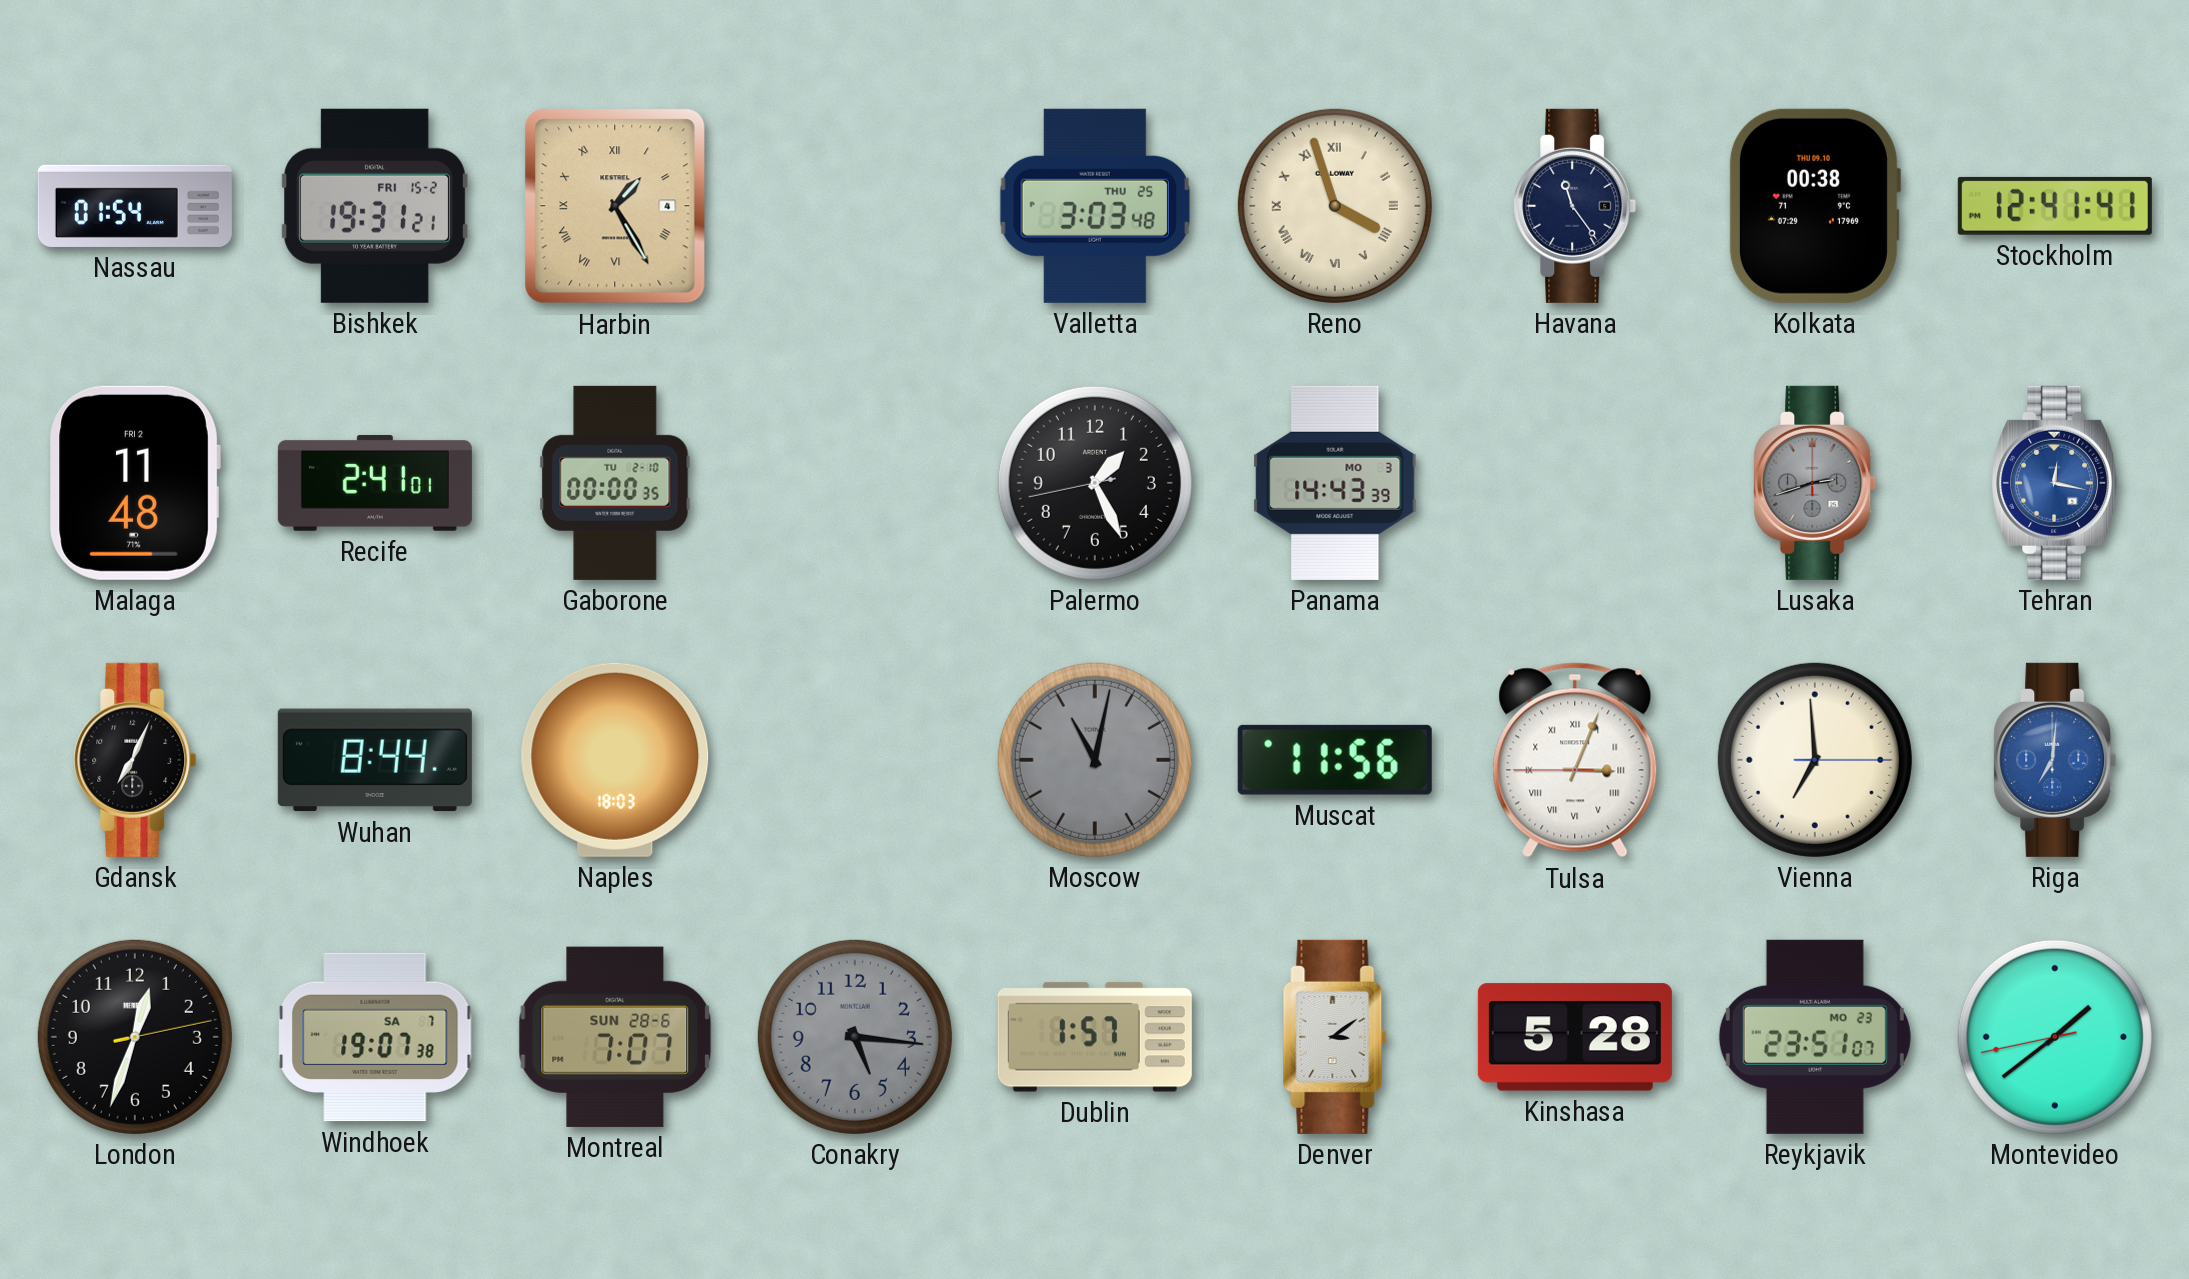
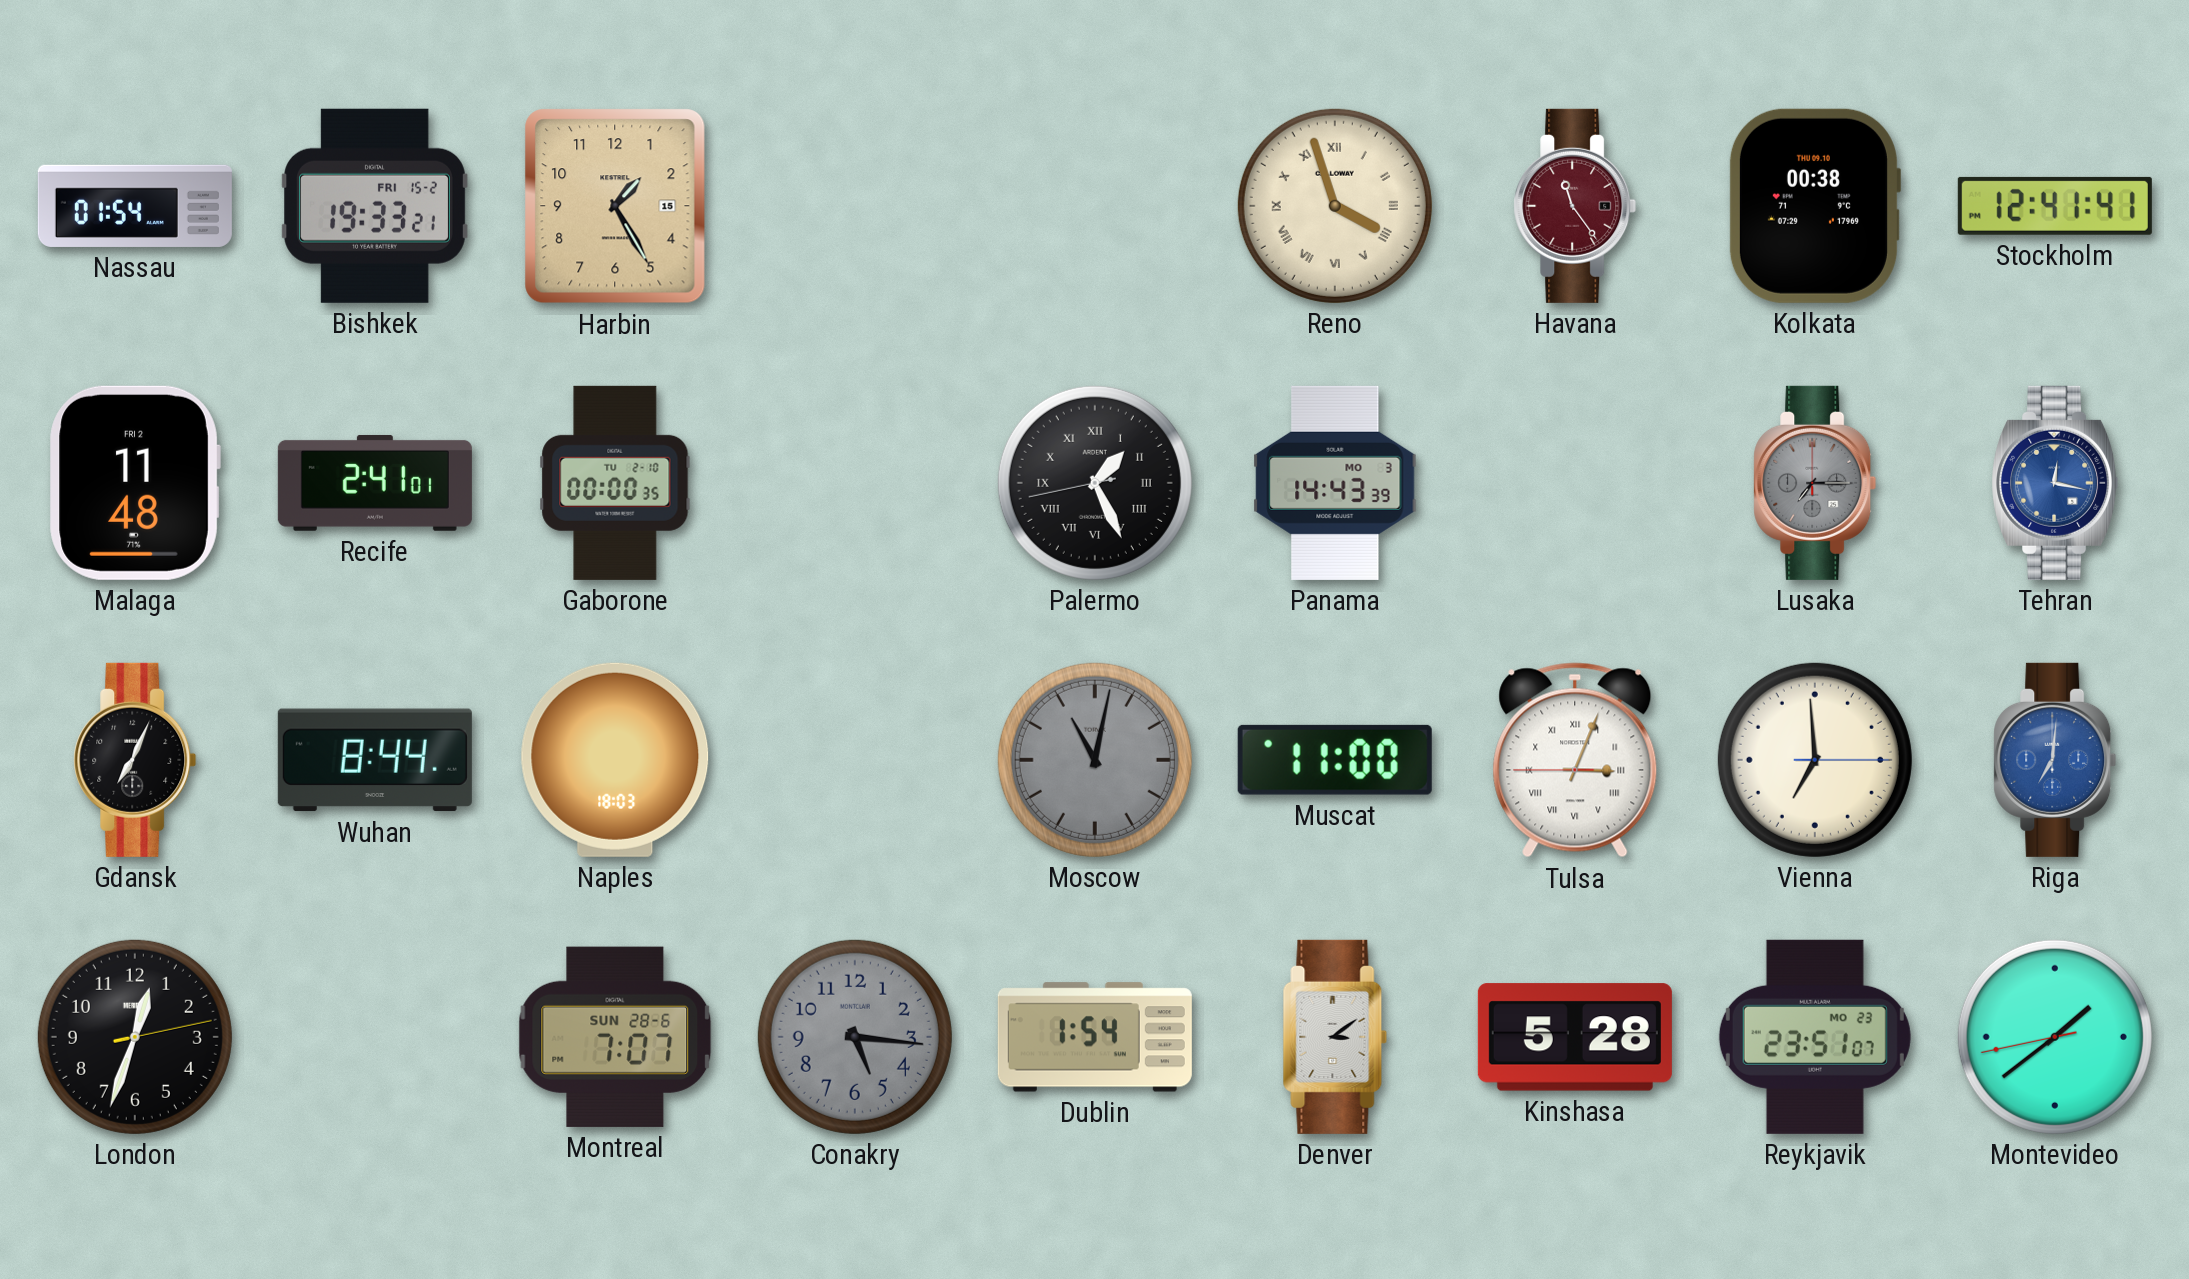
Bishkek: 19:31 -> 19:33
Harbin date: 4 -> 15
Harbin numerals: Roman -> Arabic
Valletta: 3:03 -> none
Havana dial: navy -> burgundy
Palermo numerals: Arabic -> Roman
Lusaka: 2:42 -> 7:15
Muscat: 11:56 -> 11:00
Windhoek: 19:07 -> none
Dublin: 1:57 -> 1:54
